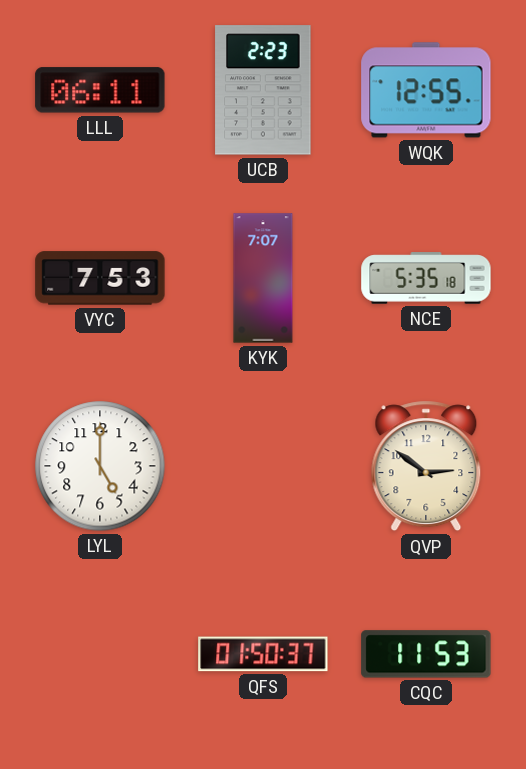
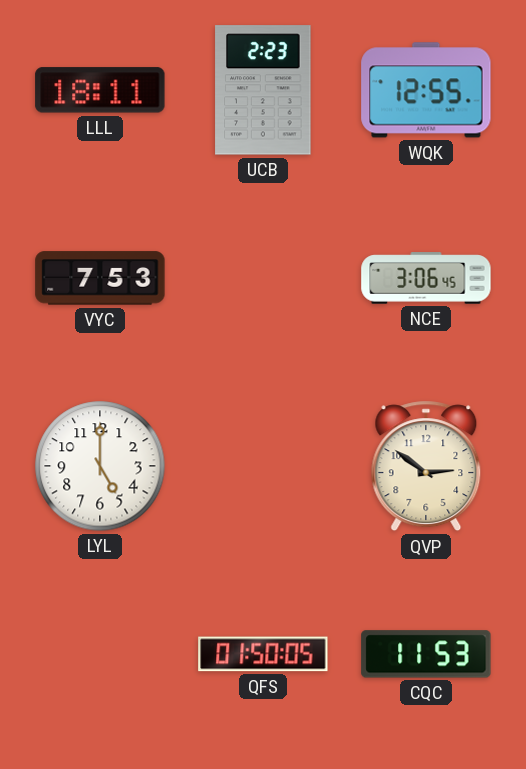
LLL: 06:11 -> 18:11
KYK: 7:07 -> none
NCE: 5:35 -> 3:06
QFS: 01:50:37 -> 01:50:05
